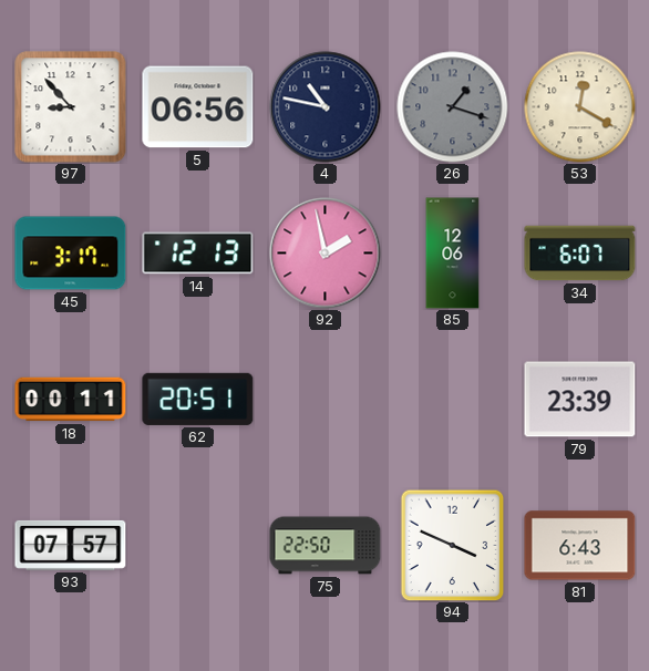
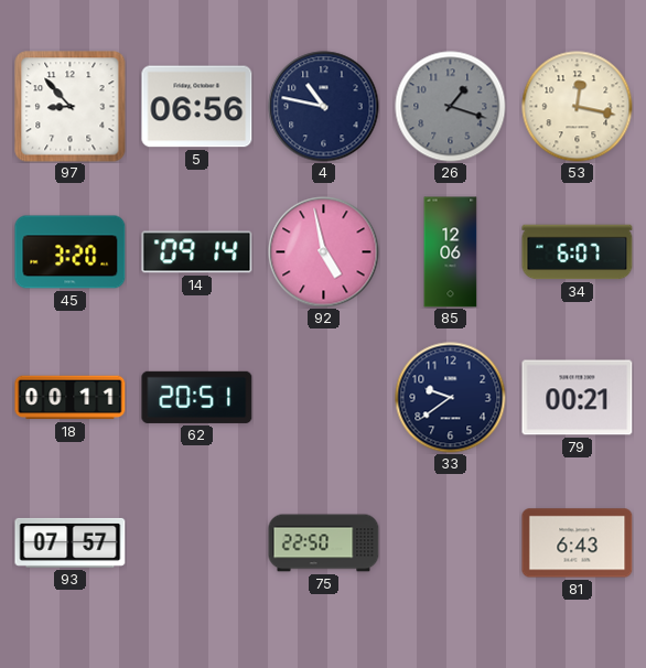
53: 12:20 -> 12:17
45: 3:17 -> 3:20
14: 12:13 -> 09:14
92: 1:58 -> 4:58
33: none -> 9:39
79: 23:39 -> 00:21
94: 3:49 -> none
